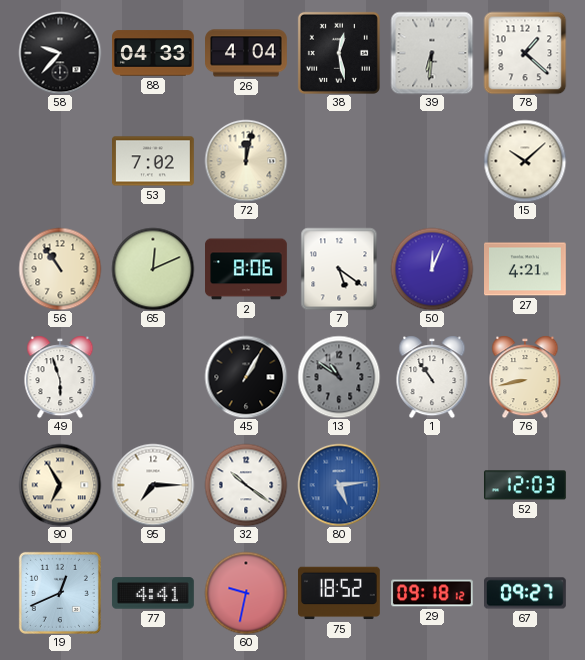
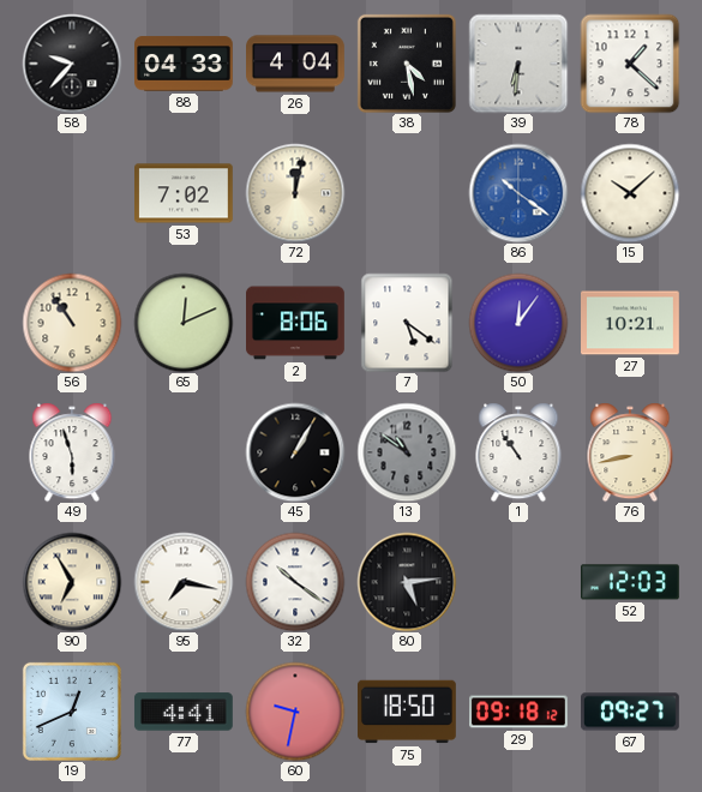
38: 12:28 -> 4:28
86: none -> 10:21
50: 12:04 -> 12:06
27: 4:21 -> 10:21
95: 7:15 -> 7:17
80 dial: blue -> black
75: 18:52 -> 18:50
